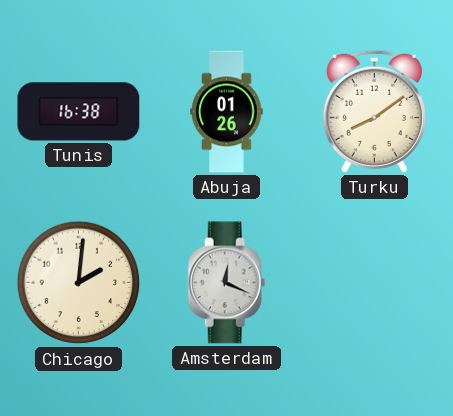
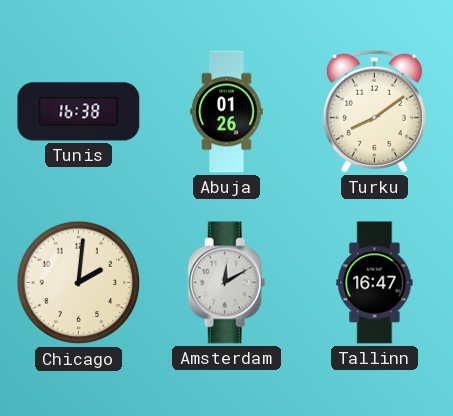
Amsterdam: 12:19 -> 12:10
Tallinn: none -> 16:47
